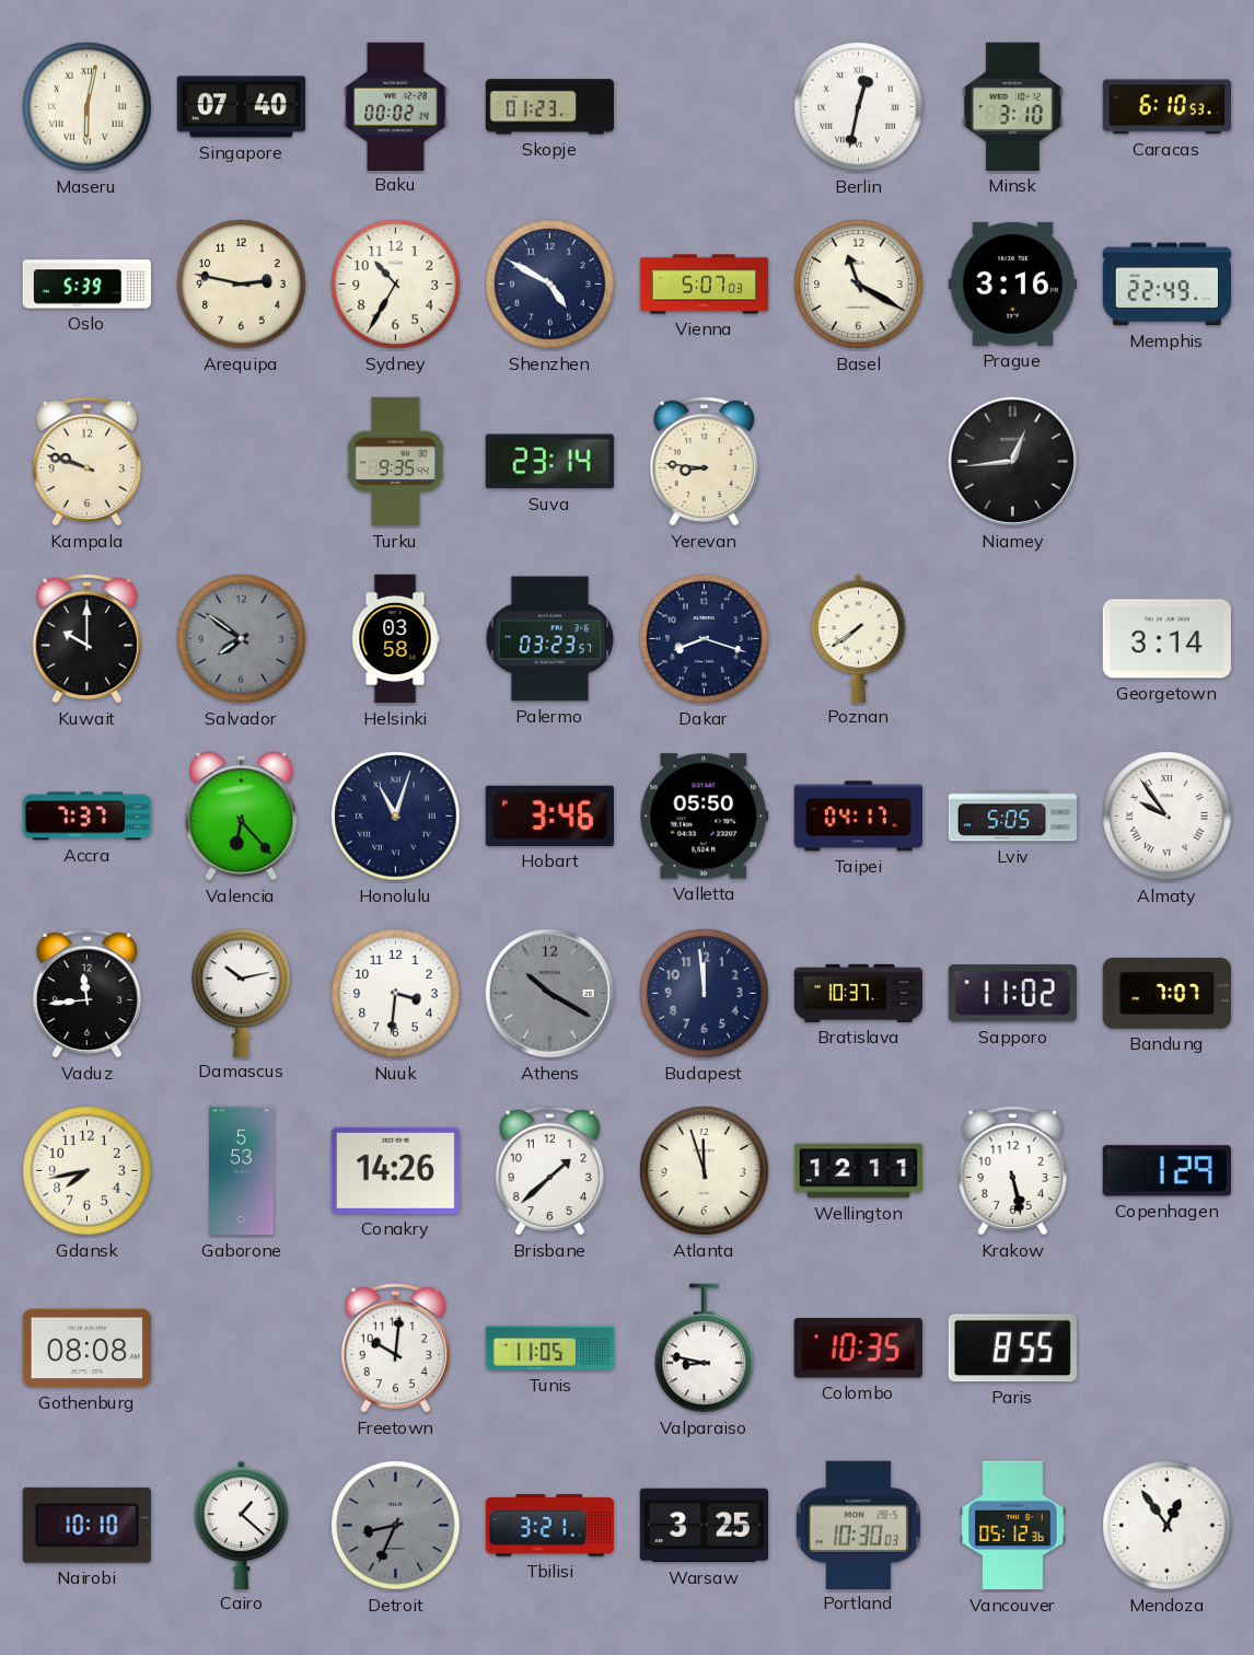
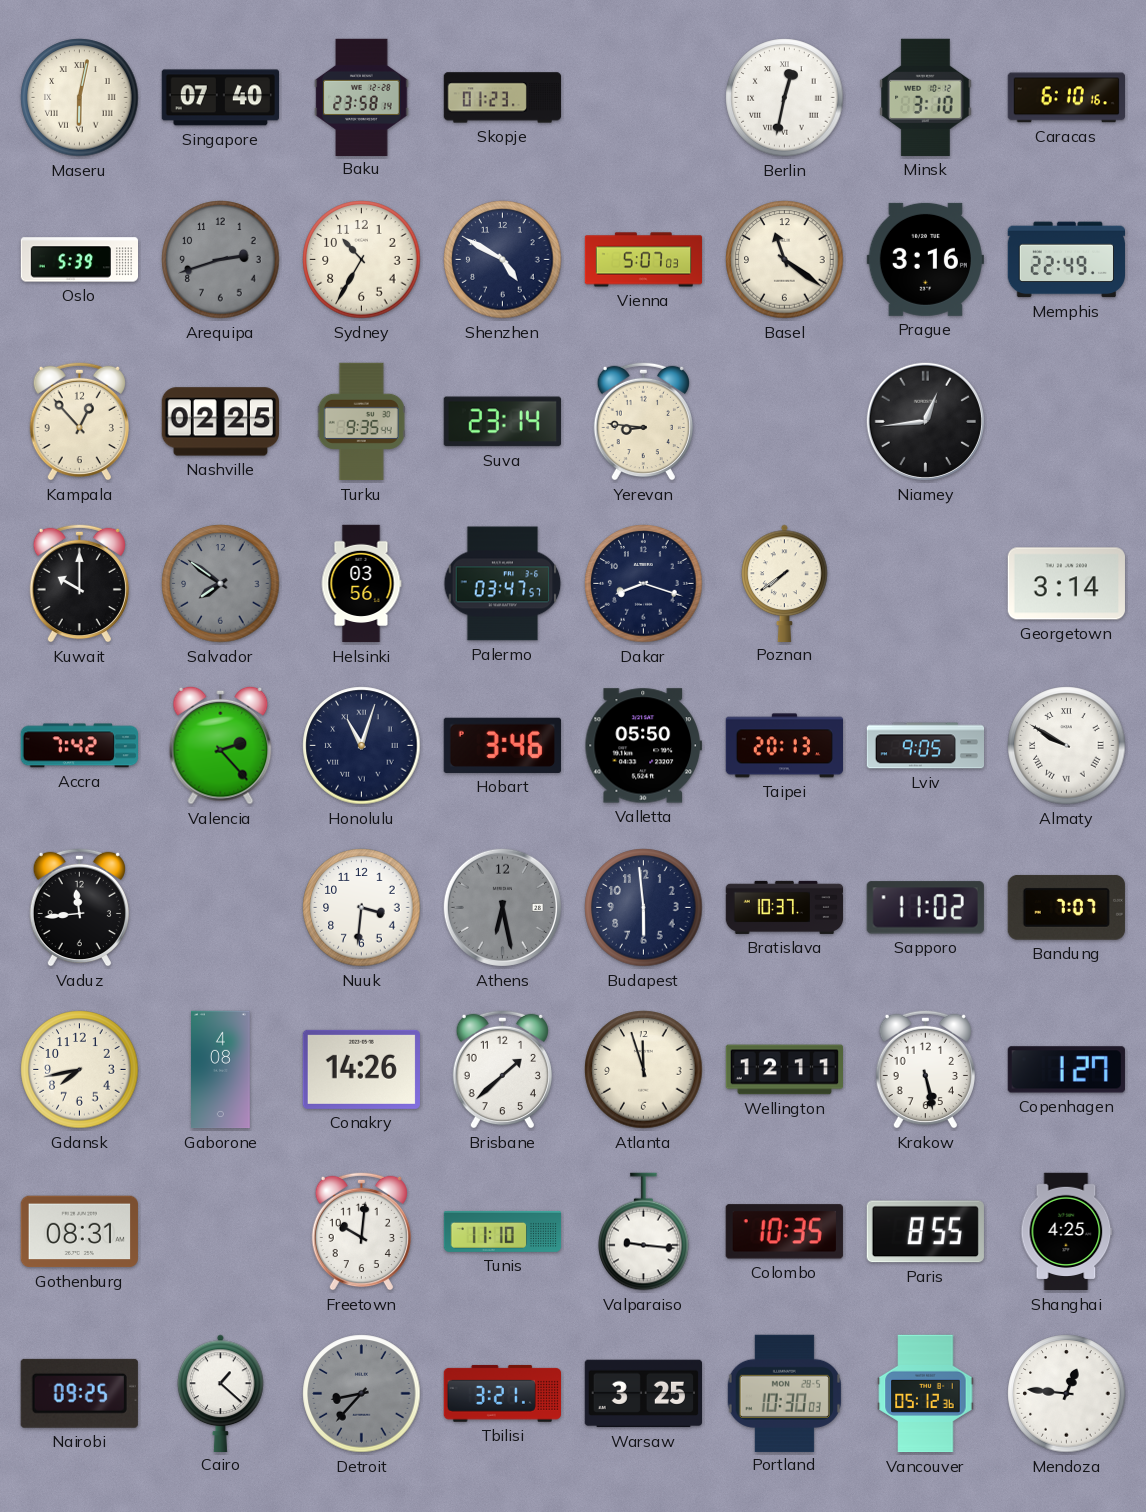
Baku: 00:02 -> 23:58
Caracas: 6:10:53 -> 6:10:16
Arequipa: 2:47 -> 2:42
Arequipa dial: cream -> grey
Basel: 11:20 -> 11:21
Kampala: 9:48 -> 12:53
Nashville: none -> 02:25
Helsinki: 03:58 -> 03:56
Palermo: 03:23 -> 03:47
Accra: 7:37 -> 7:42
Valencia: 6:23 -> 2:23
Taipei: 04:17 -> 20:13
Lviv: 5:05 -> 9:05
Almaty: 9:54 -> 9:50
Damascus: 10:13 -> none
Athens: 10:20 -> 6:28
Budapest: 11:59 -> 5:59
Gaborone: 5:53 -> 4:08
Copenhagen: 1:29 -> 1:27
Gothenburg: 08:08 -> 08:31
Tunis: 11:05 -> 11:10
Valparaiso: 8:47 -> 9:16
Shanghai: none -> 4:25
Nairobi: 10:10 -> 09:25
Detroit: 8:34 -> 8:37
Mendoza: 12:54 -> 12:46
